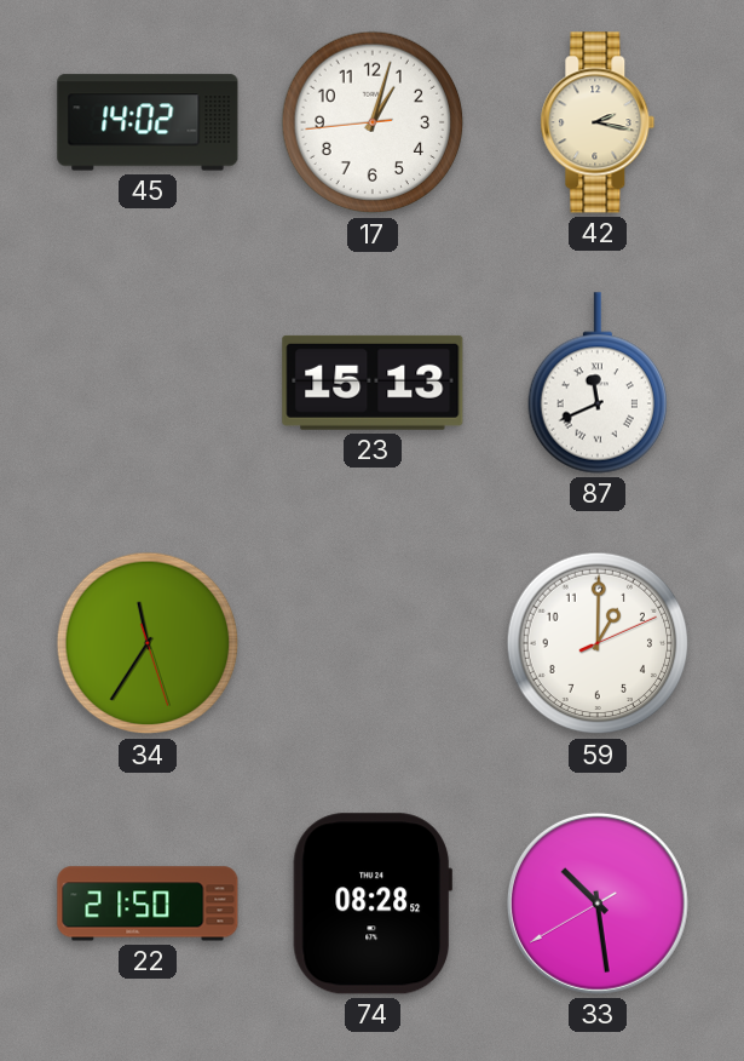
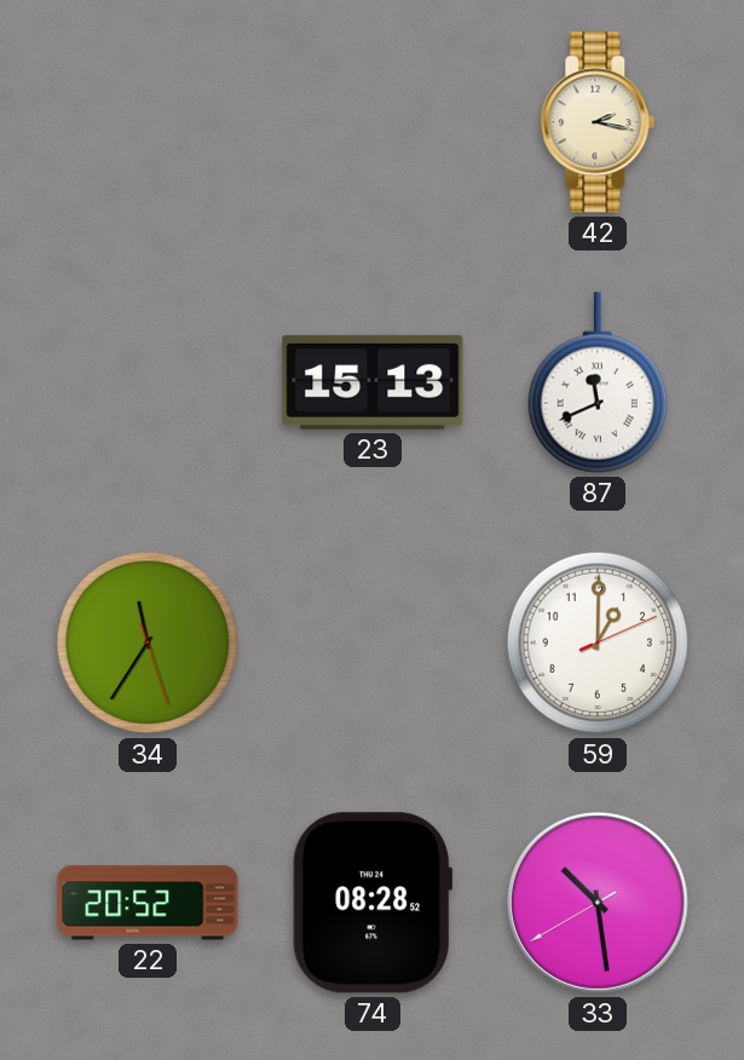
45: 14:02 -> none
17: 1:02 -> none
22: 21:50 -> 20:52
